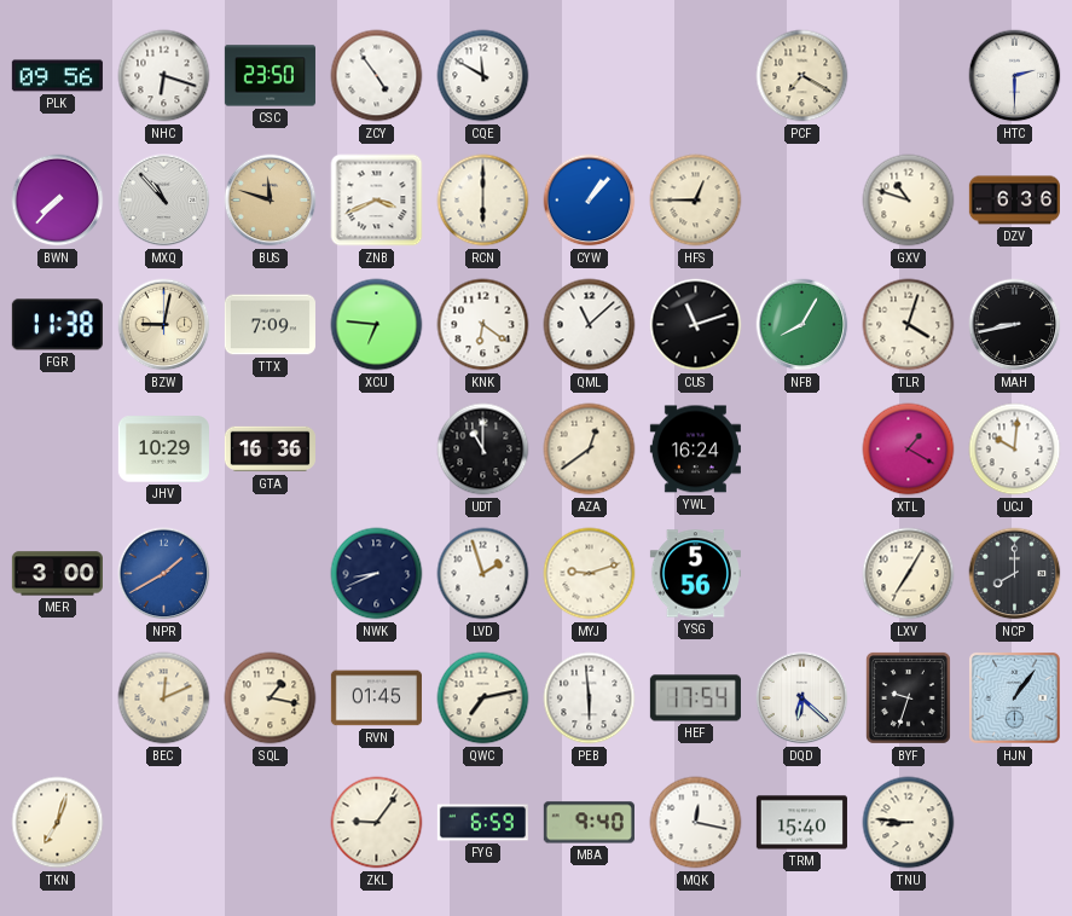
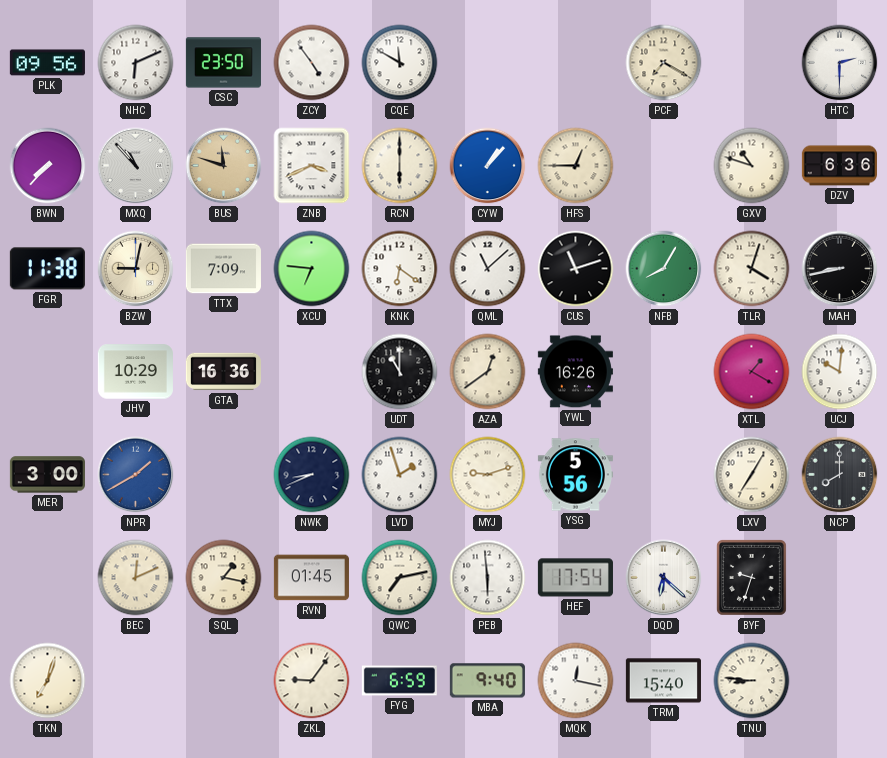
NHC: 6:18 -> 6:11
YWL: 16:24 -> 16:26
HJN: 1:06 -> none
